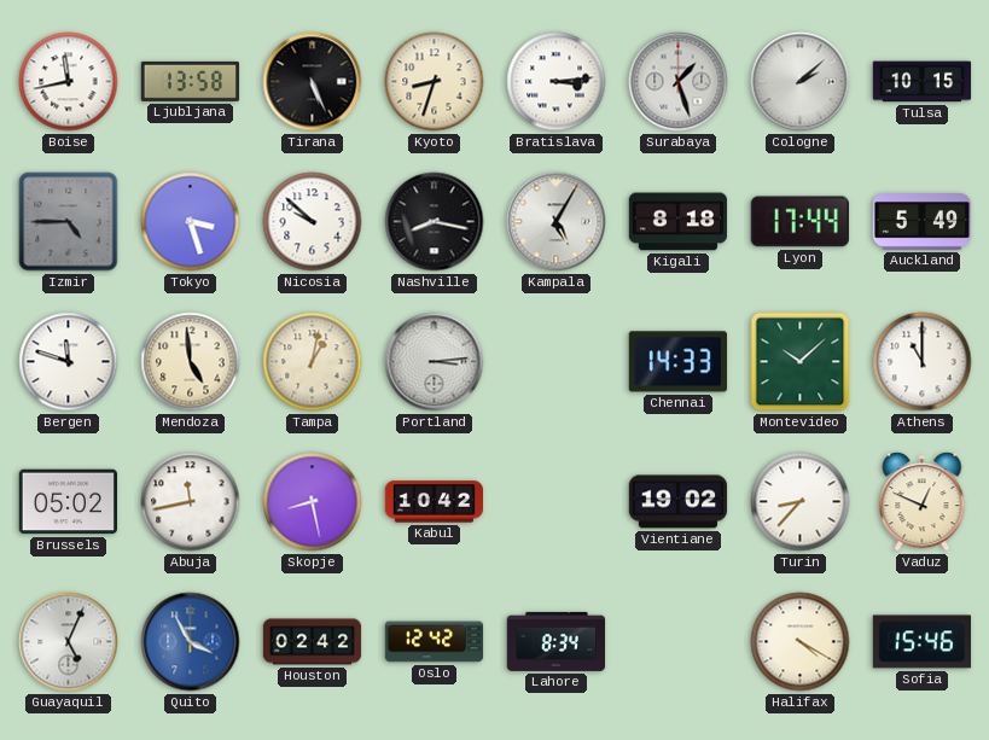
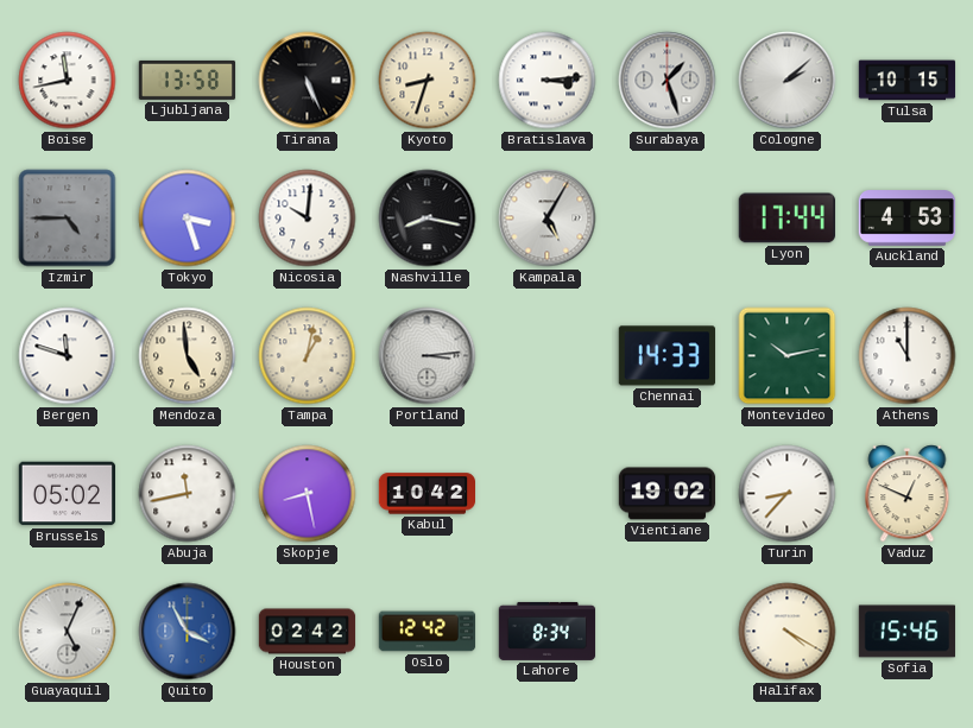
Nicosia: 9:52 -> 10:01
Kigali: 8:18 -> none
Auckland: 5:49 -> 4:53
Montevideo: 10:08 -> 10:13
